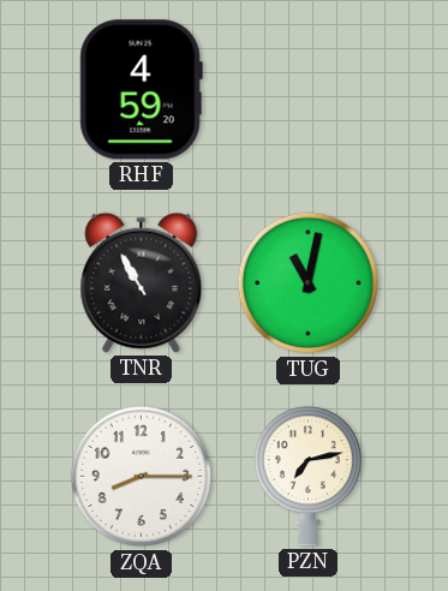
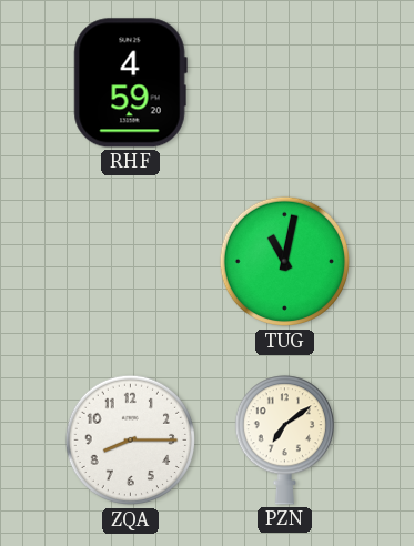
TNR: 10:55 -> none
PZN: 7:13 -> 7:09
